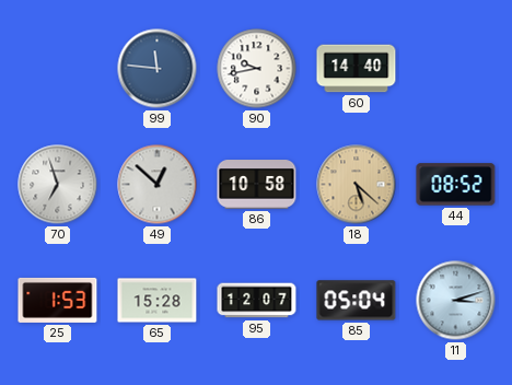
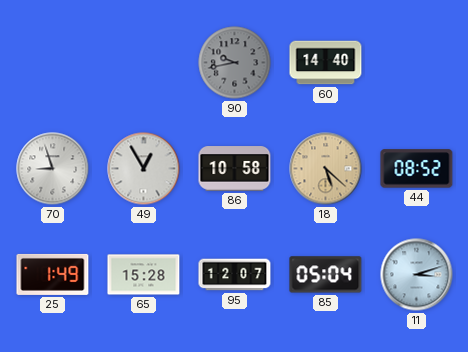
99: 11:46 -> none
90 dial: white -> grey
70: 6:57 -> 8:57
49: 12:52 -> 12:55
25: 1:53 -> 1:49
